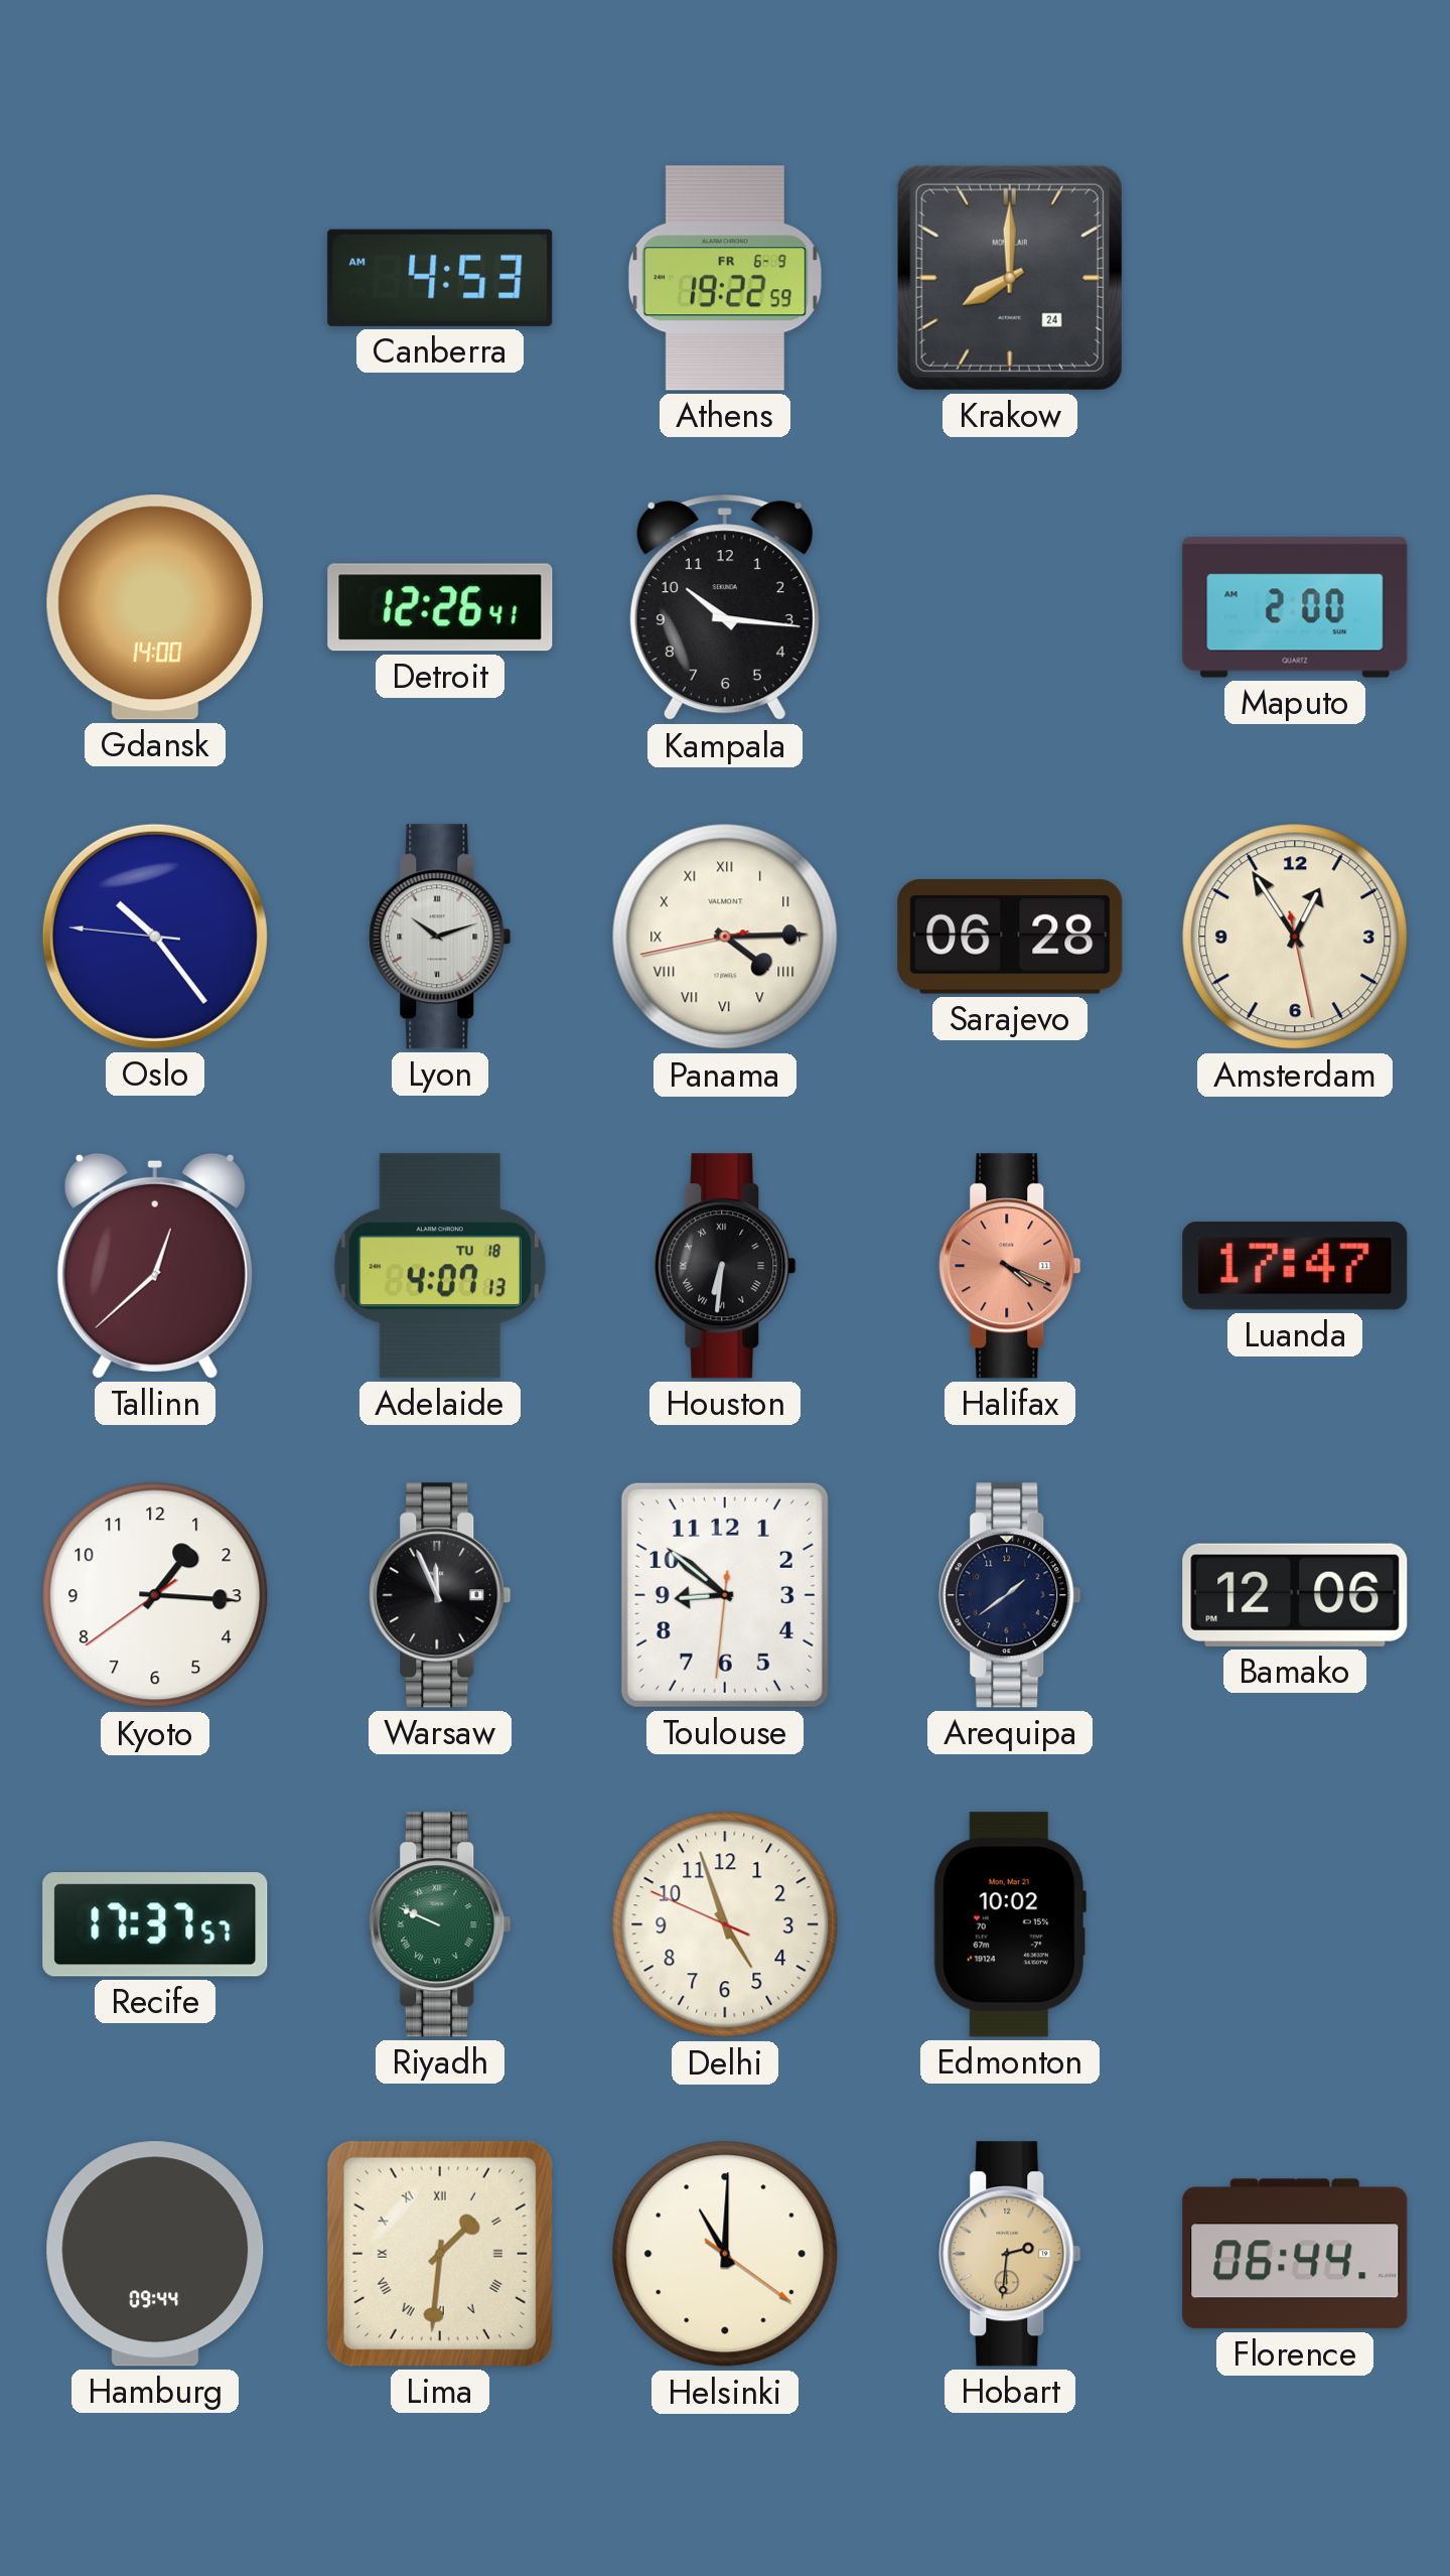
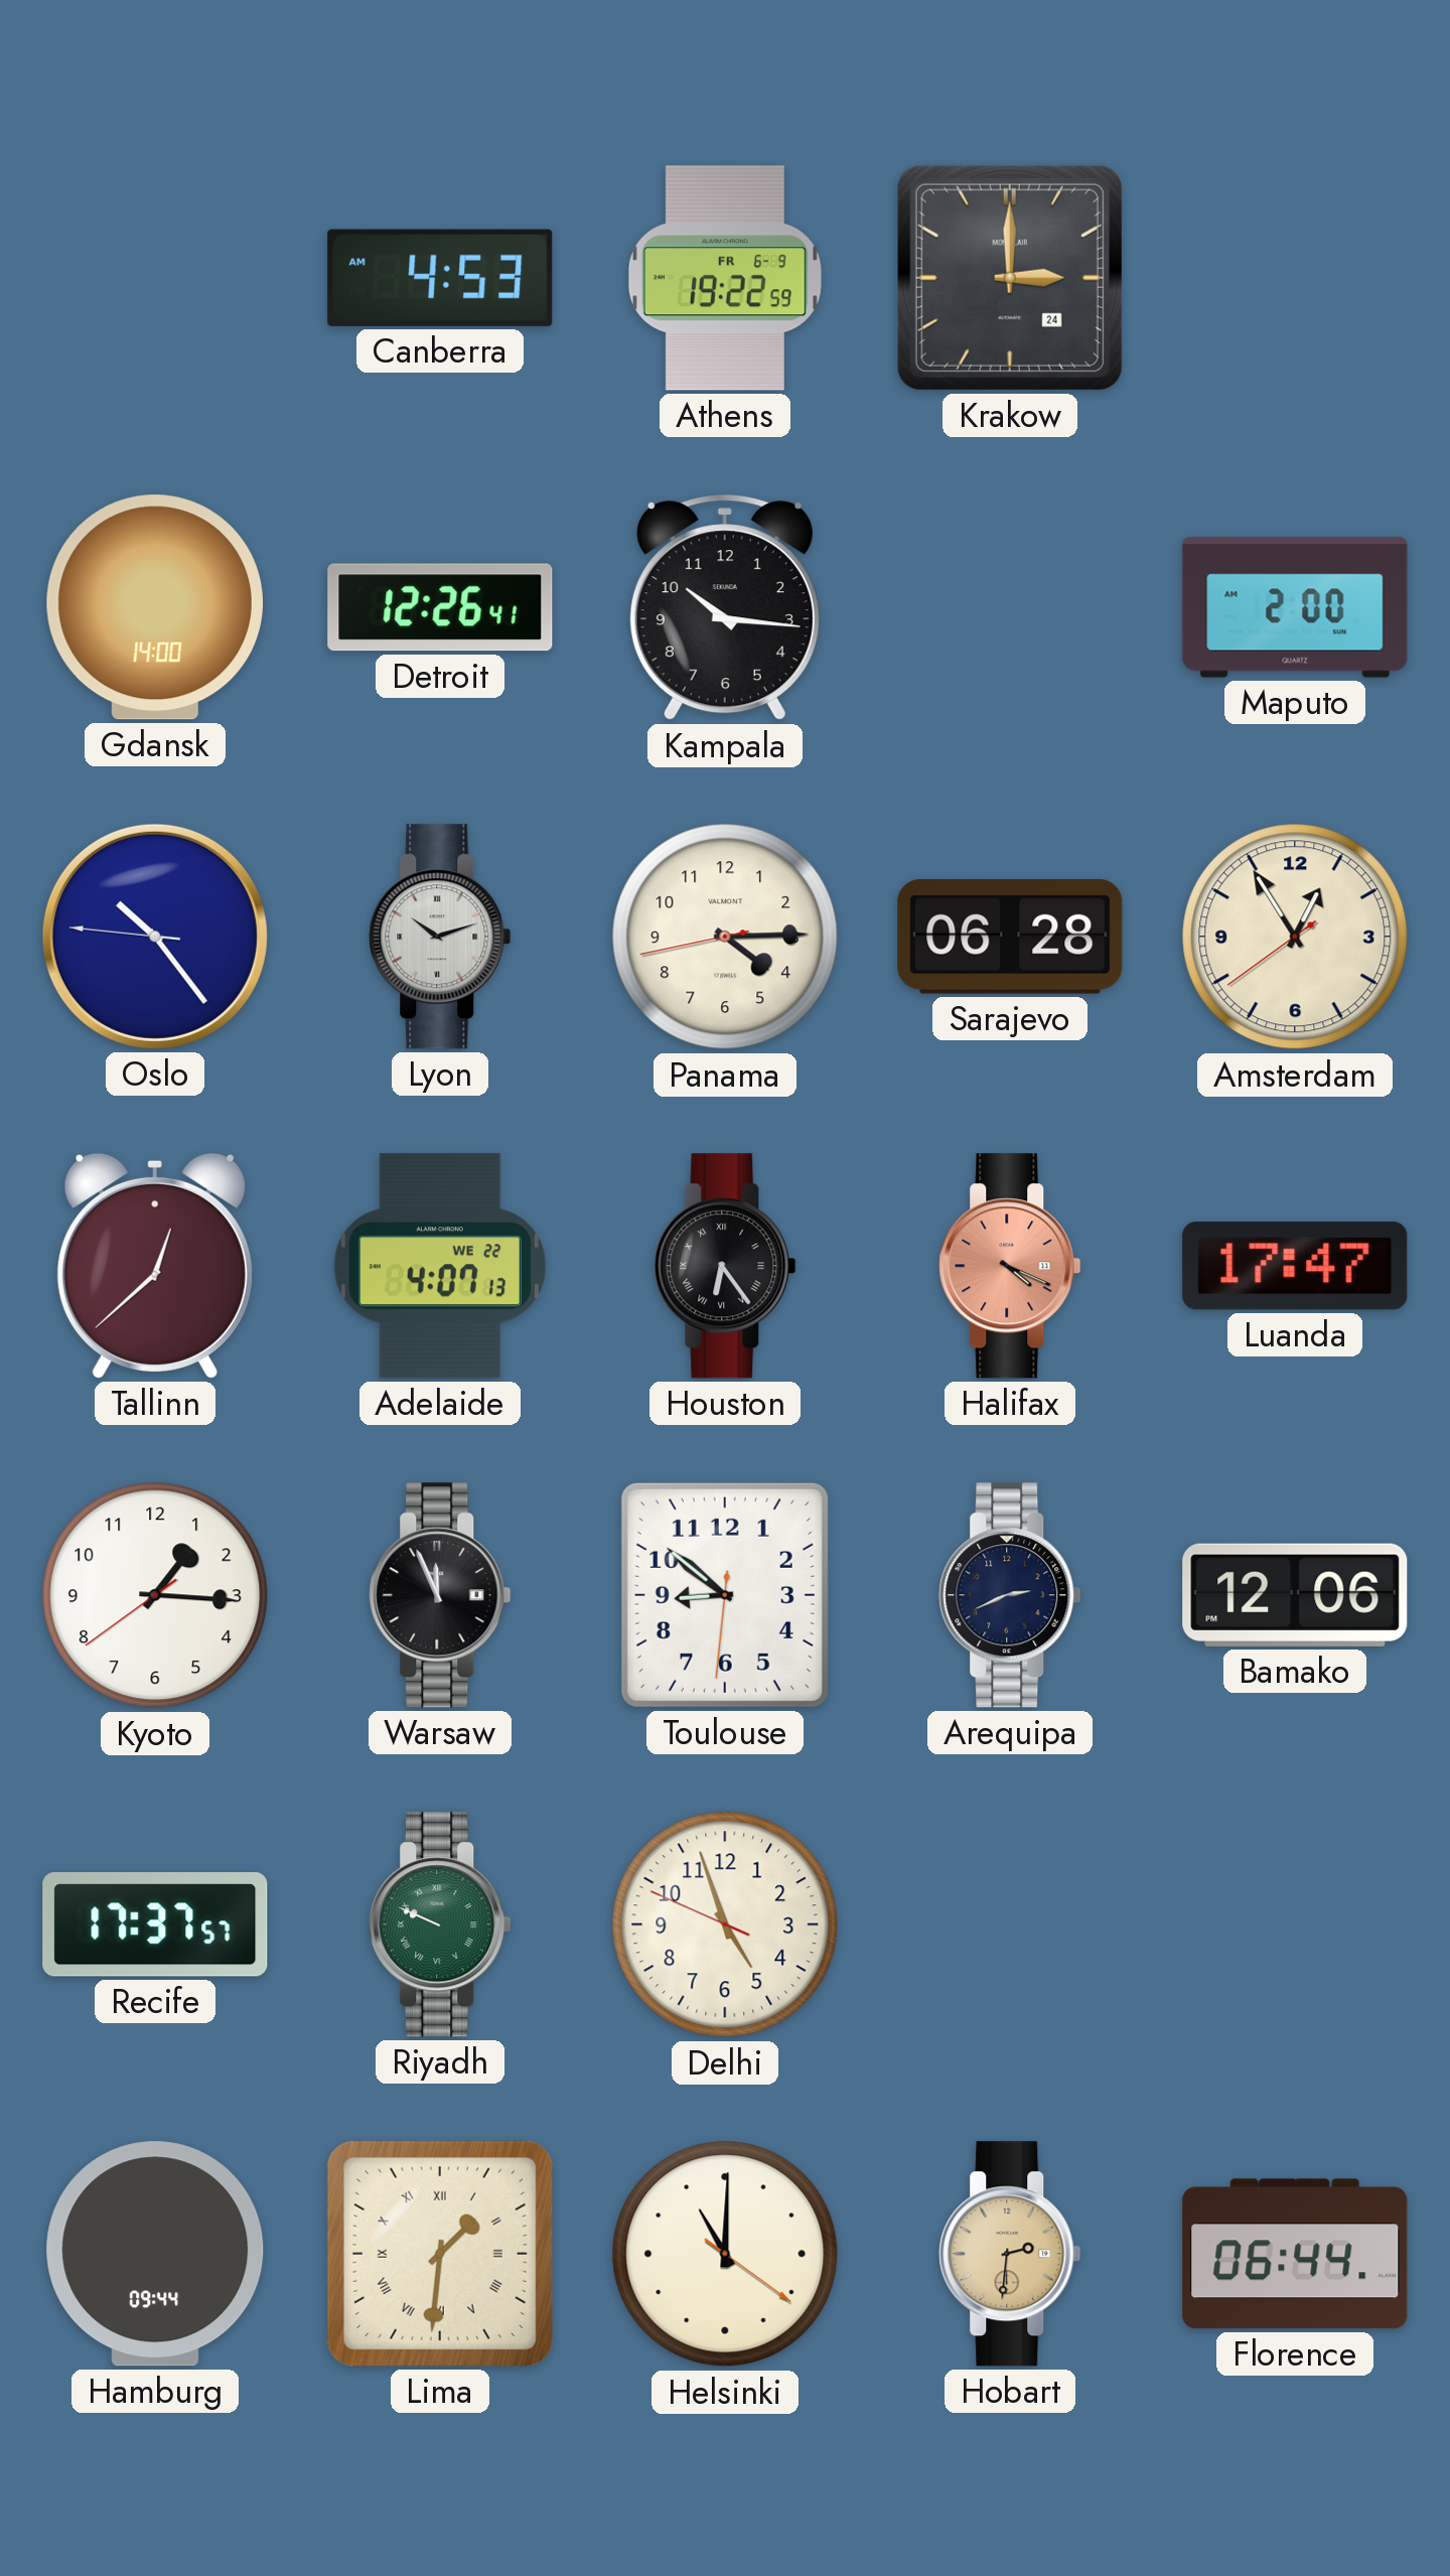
Krakow: 8:00 -> 3:00
Panama numerals: Roman -> Arabic
Amsterdam: 12:54:28 -> 12:54:39
Adelaide date: TU 18 -> WE 22
Houston: 6:31 -> 6:24
Arequipa: 1:39 -> 2:41
Edmonton: 10:02 -> none
